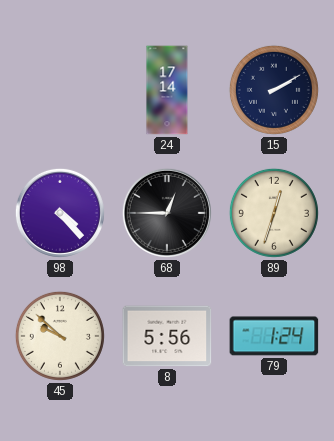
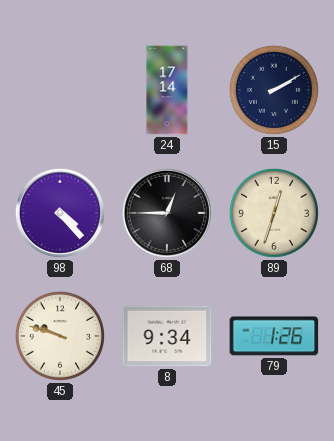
45: 9:52 -> 9:48
8: 5:56 -> 9:34
79: 1:24 -> 1:26
